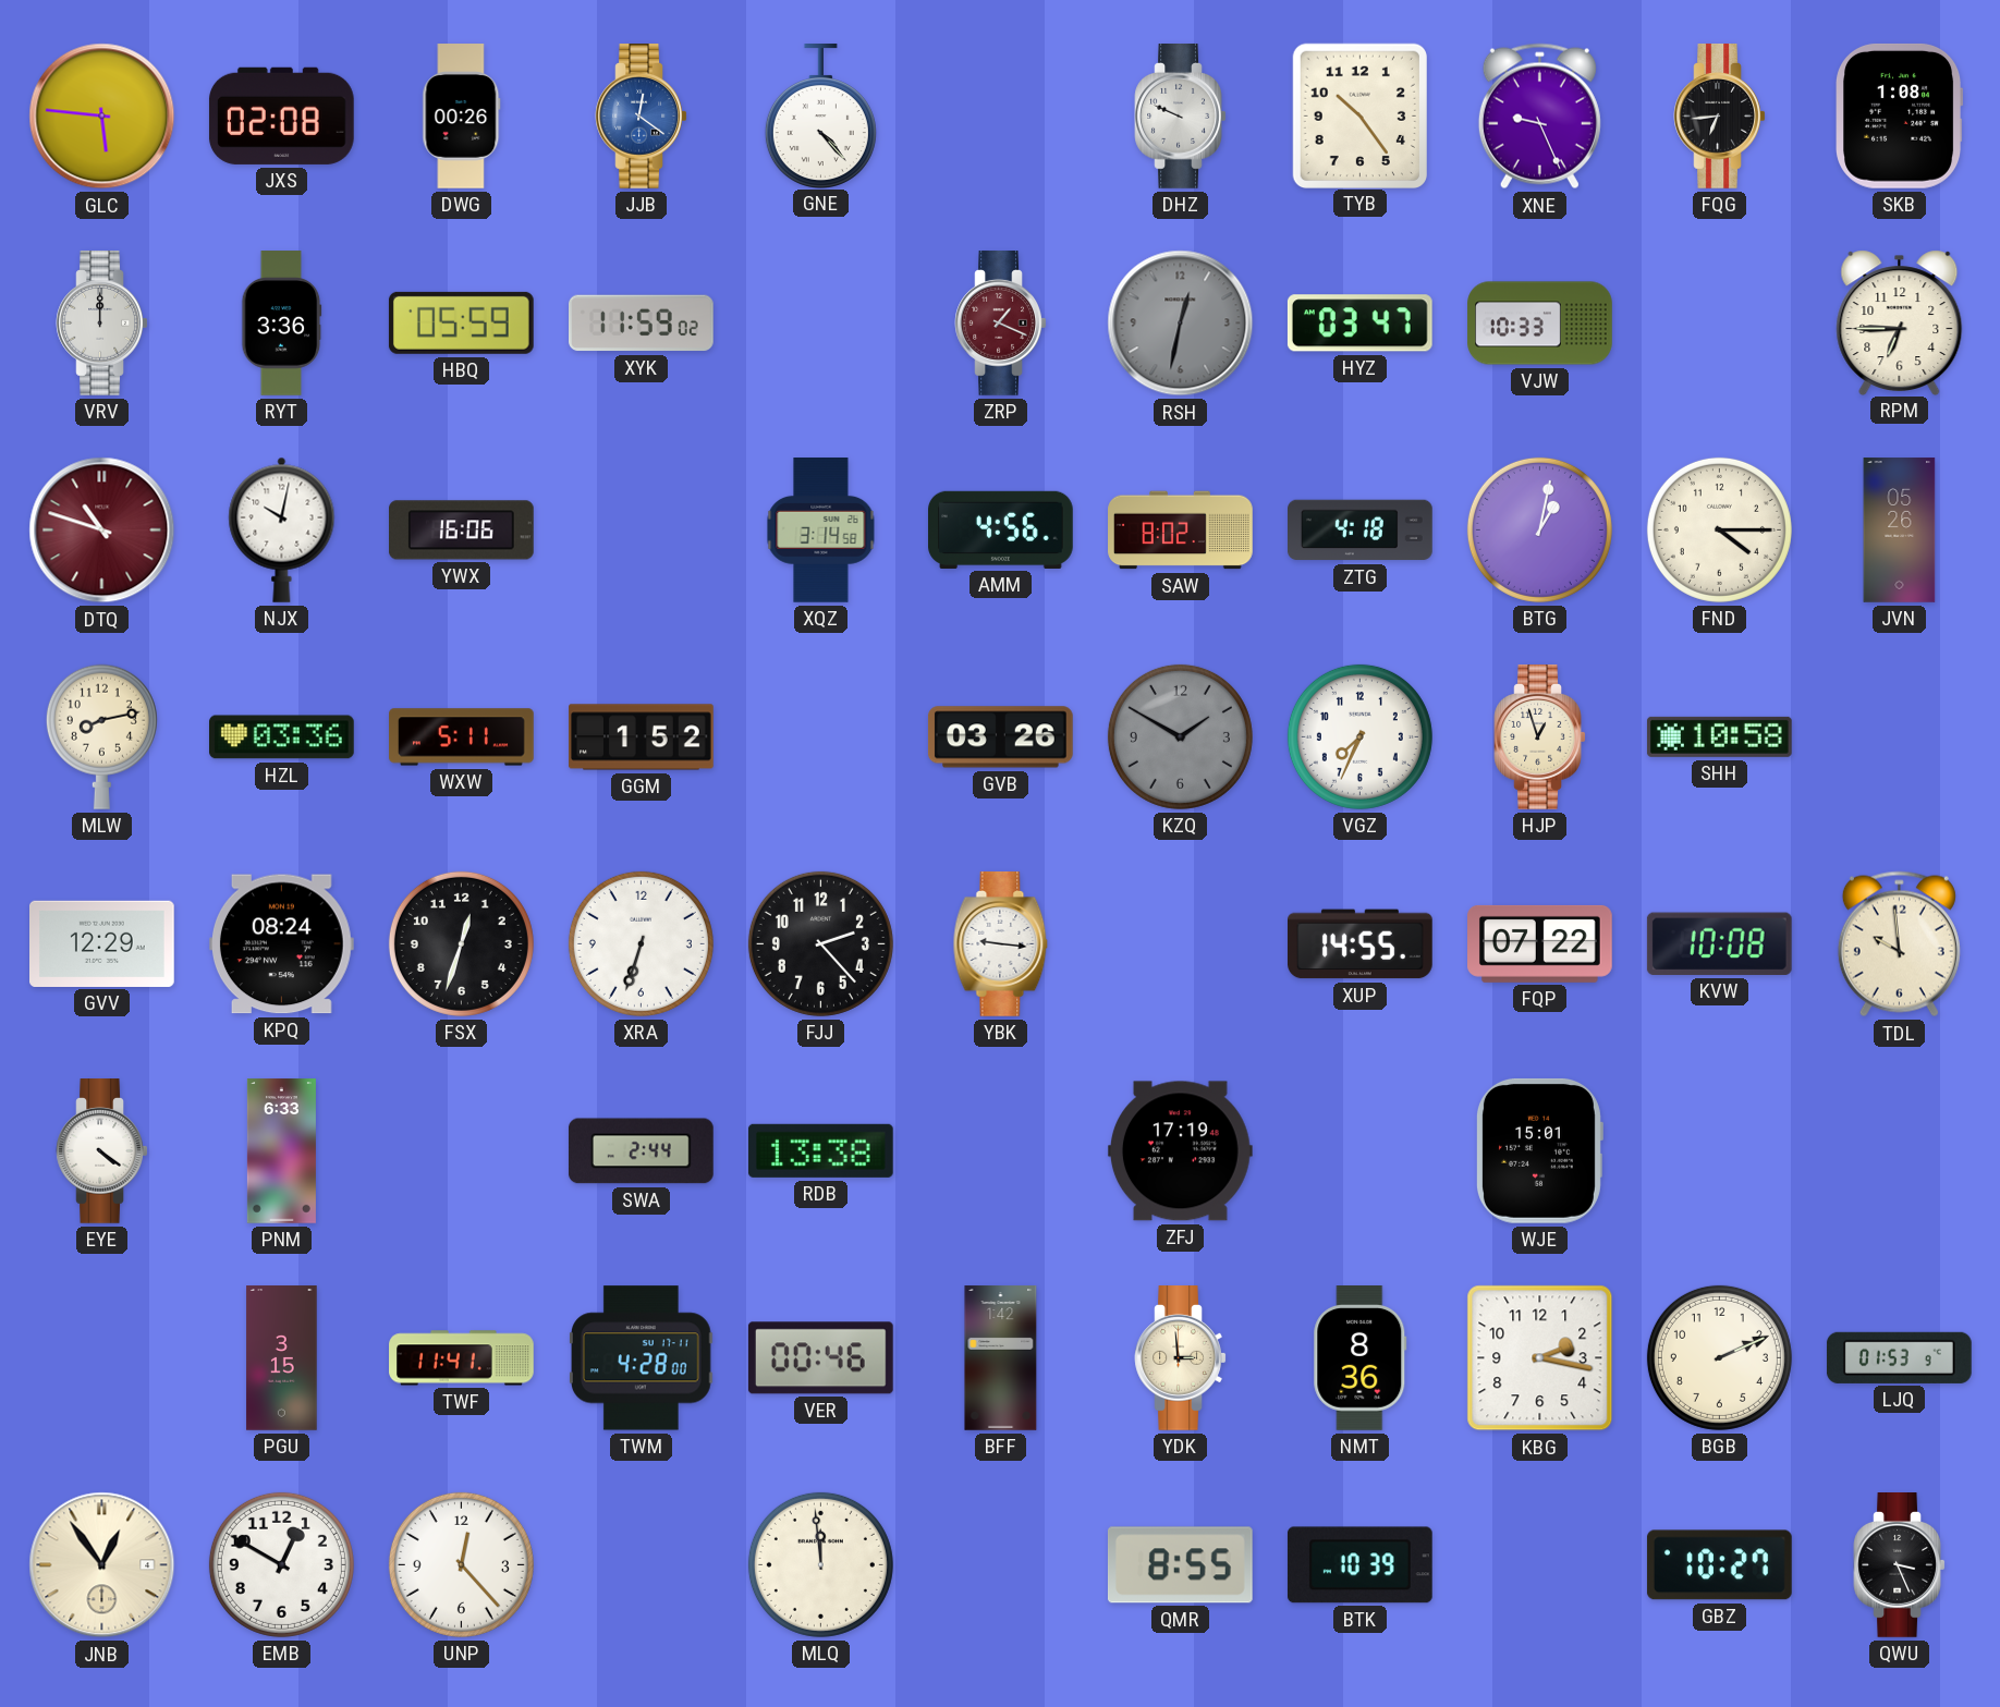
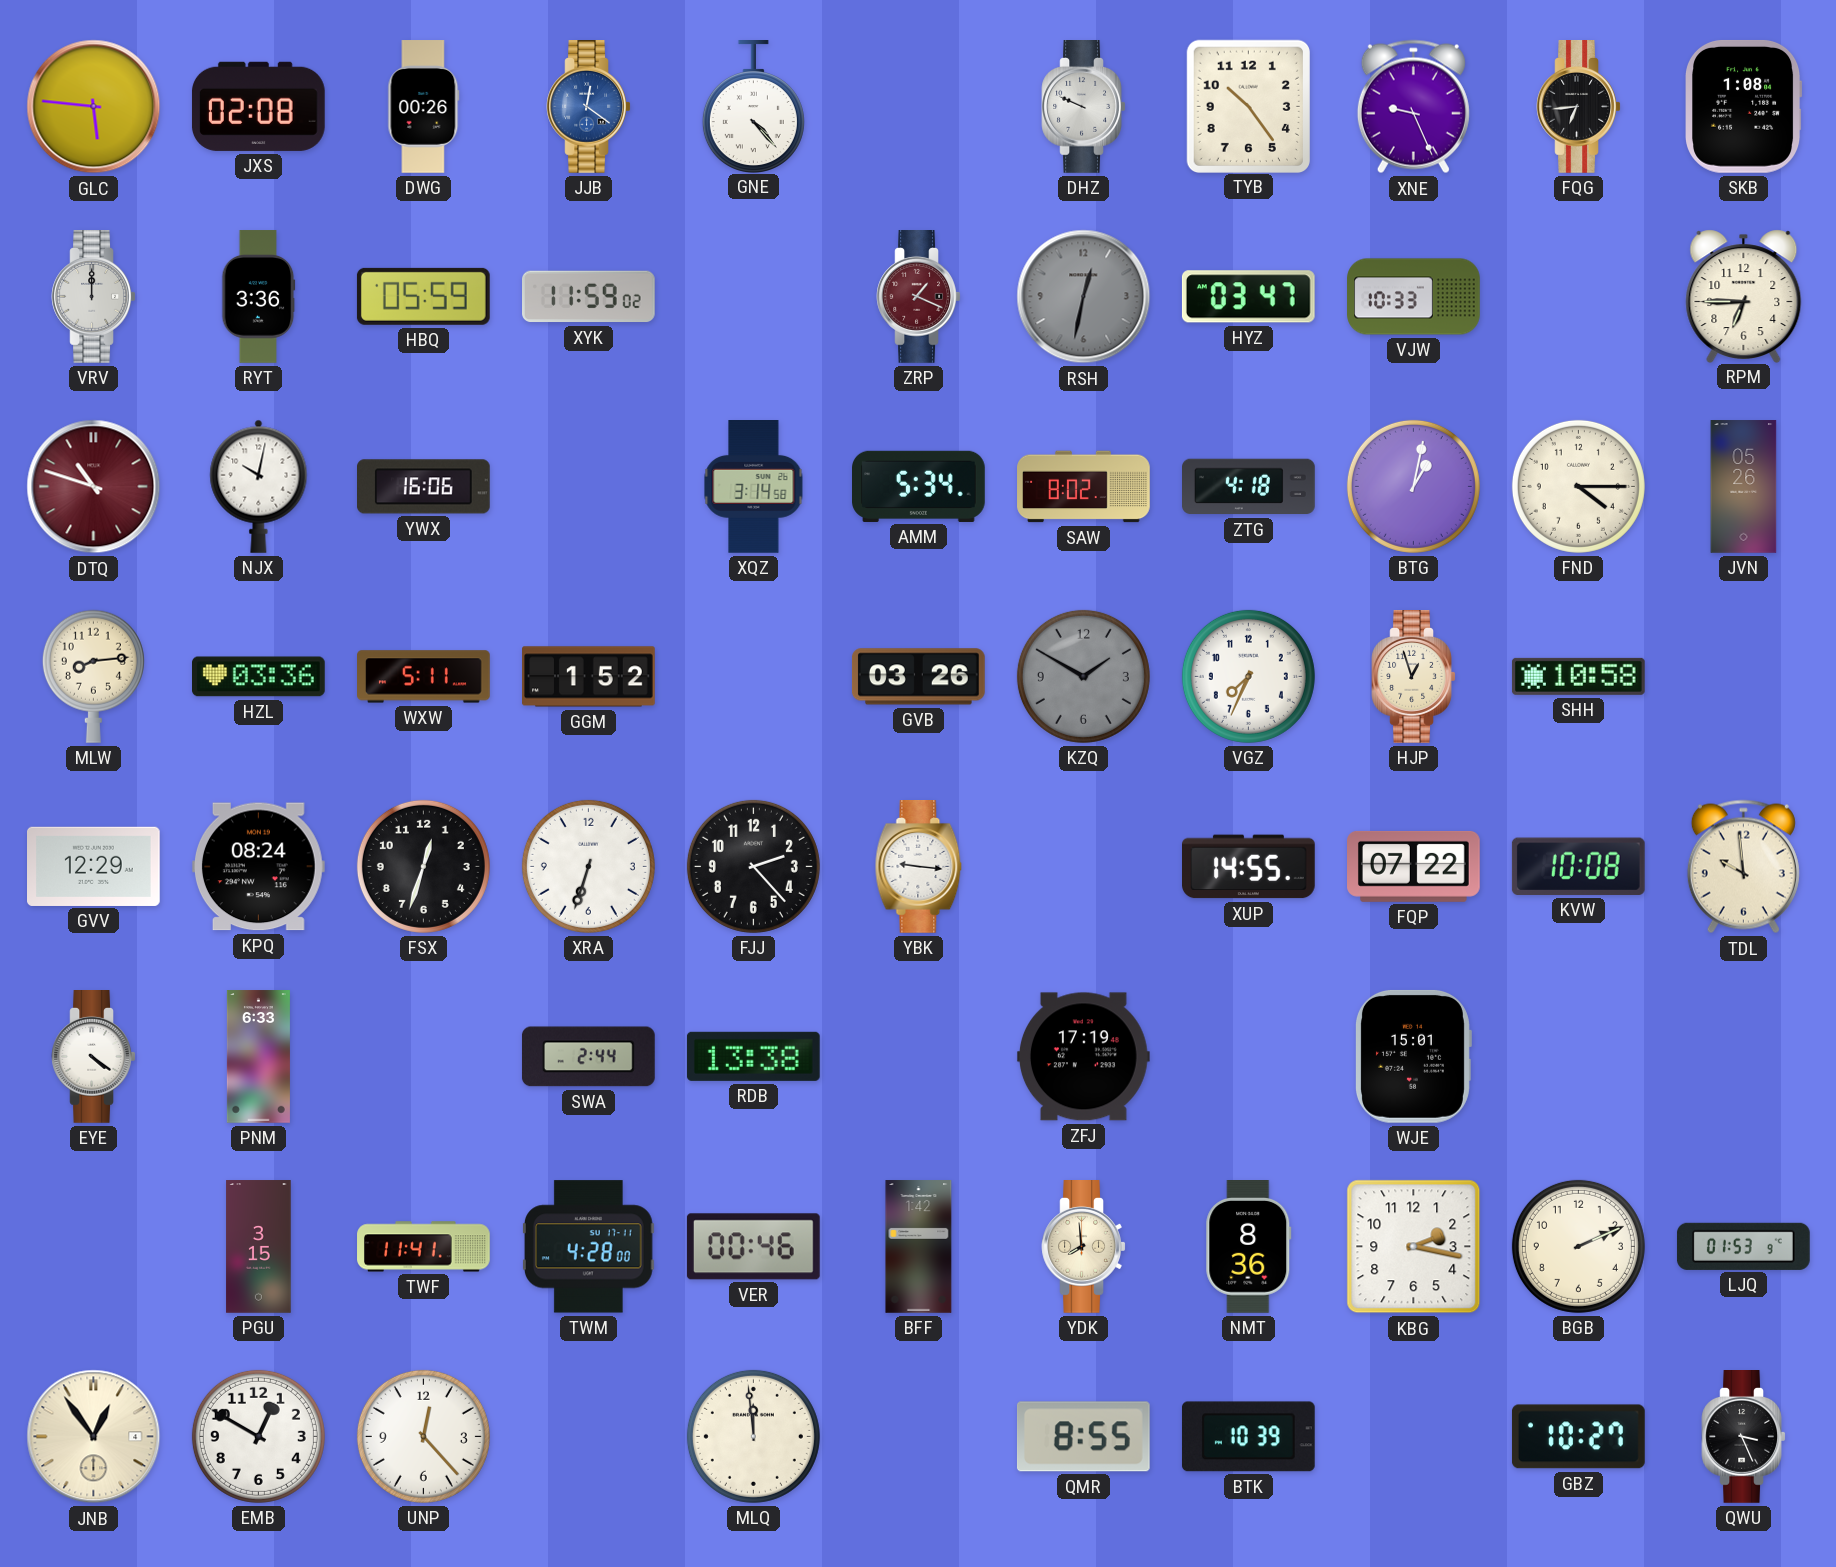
AMM: 4:56 -> 5:34
MLW: 8:13 -> 8:14
YDK: 2:59 -> 7:59
